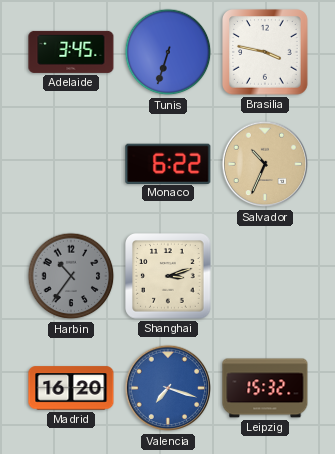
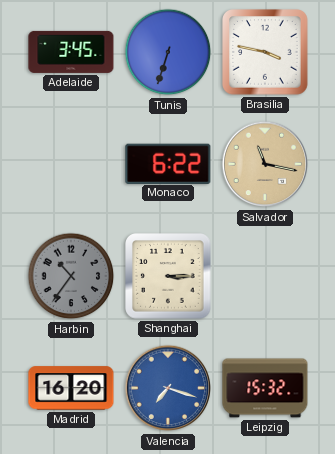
Salvador: 10:34 -> 11:17
Shanghai: 3:12 -> 3:15
